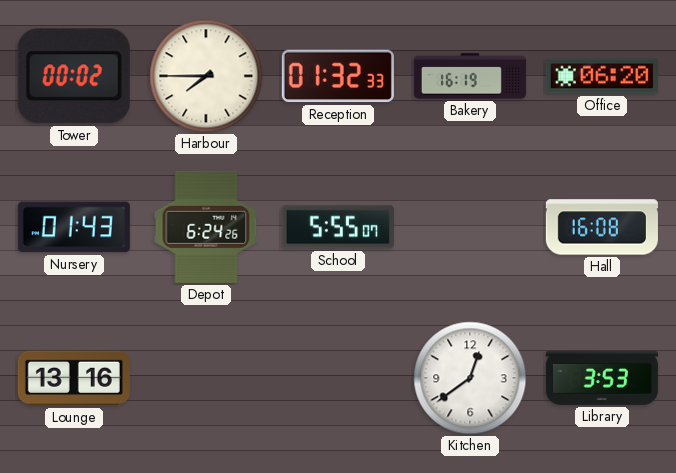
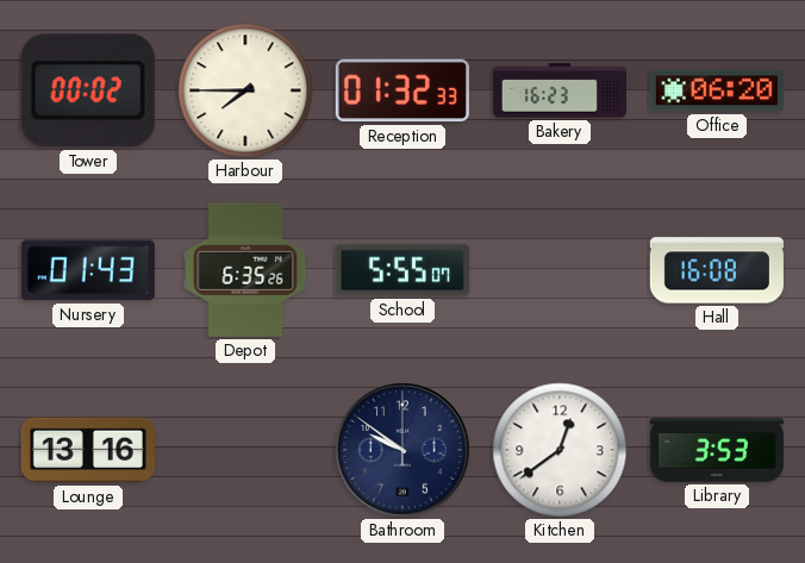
Bakery: 16:19 -> 16:23
Depot: 6:24 -> 6:35
Bathroom: none -> 9:51
